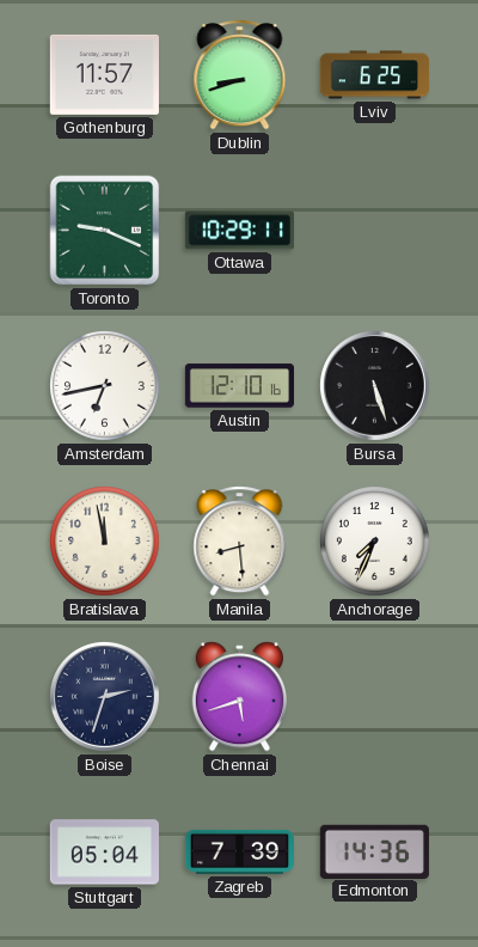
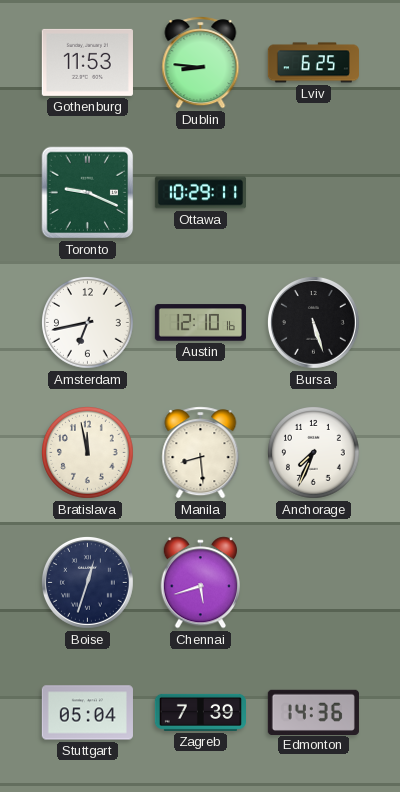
Gothenburg: 11:57 -> 11:53
Dublin: 8:42 -> 8:46
Boise: 2:33 -> 12:33
